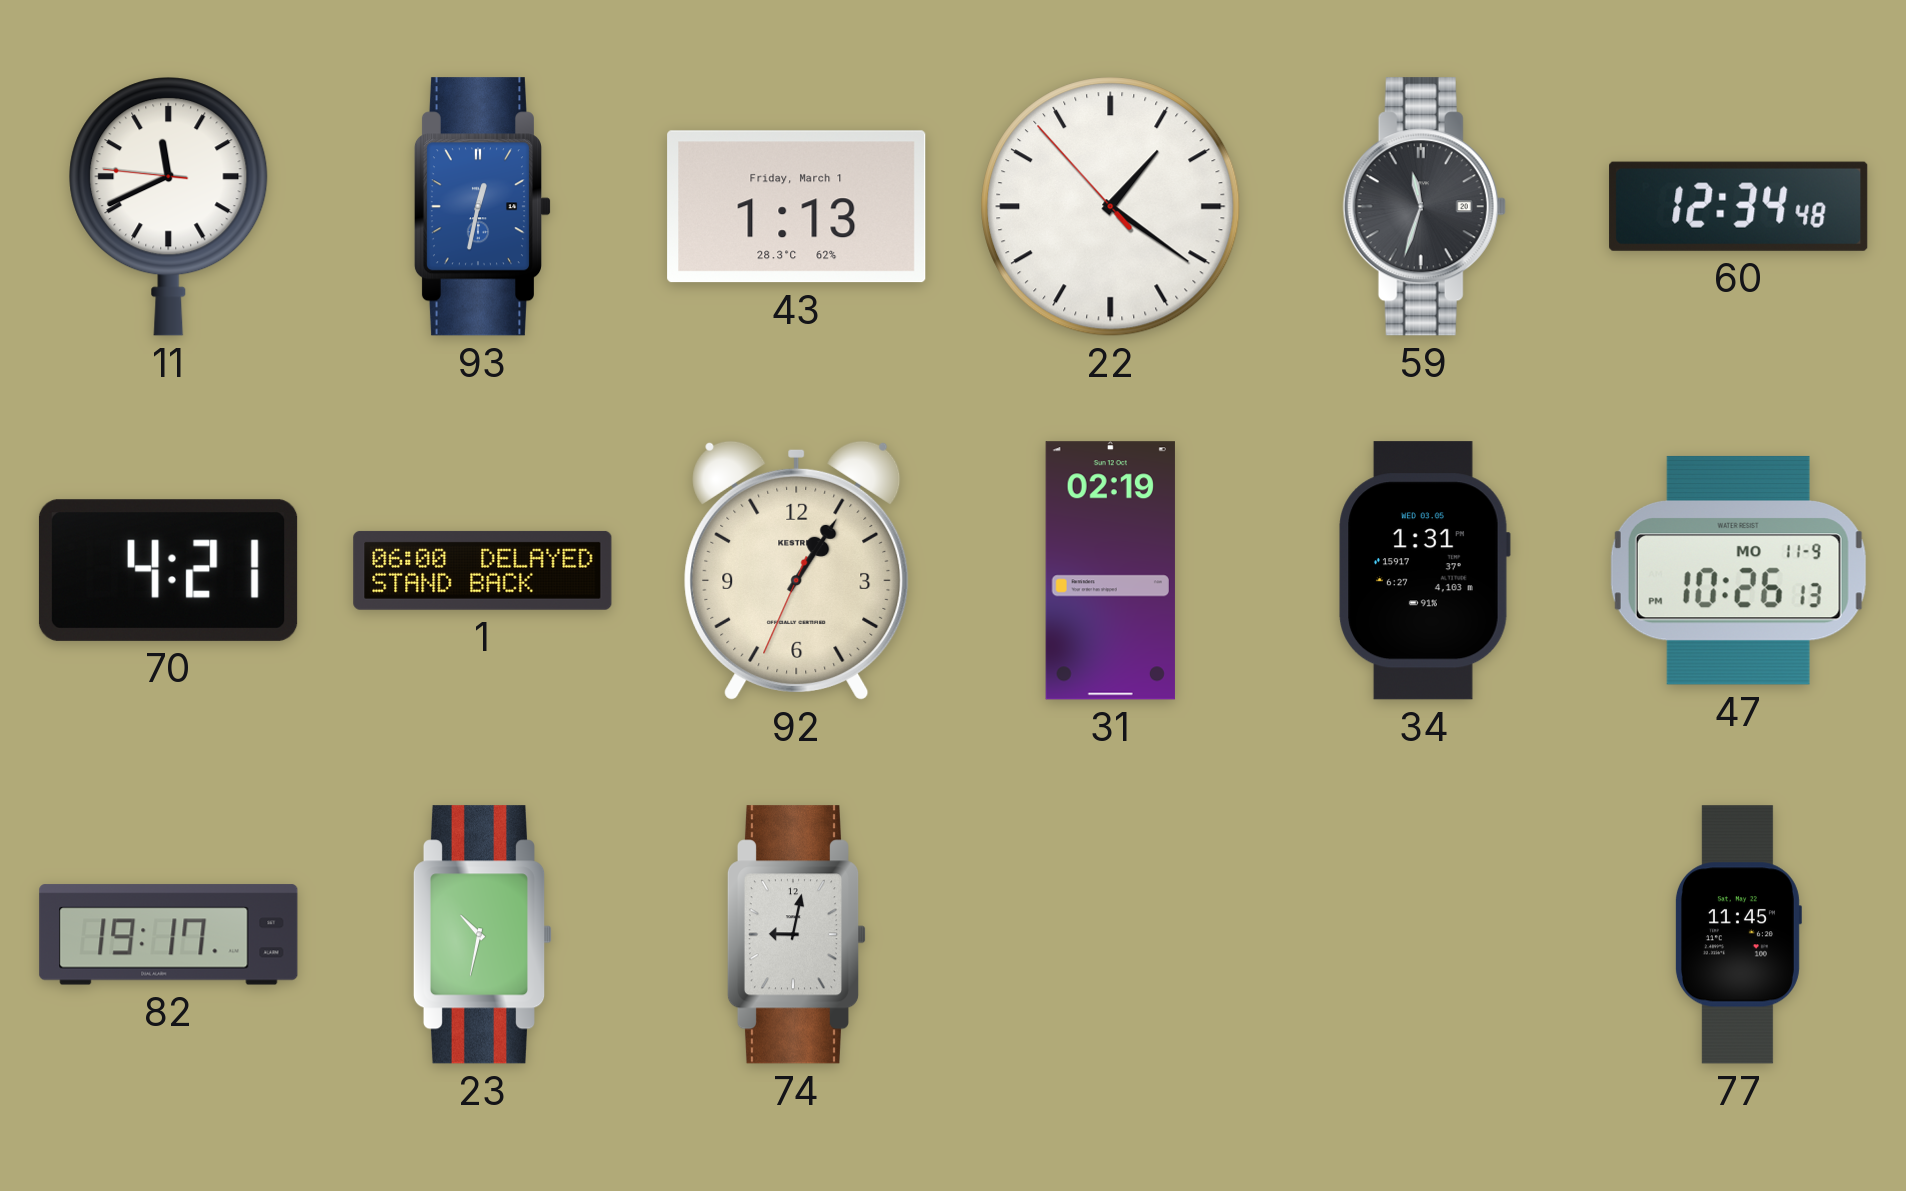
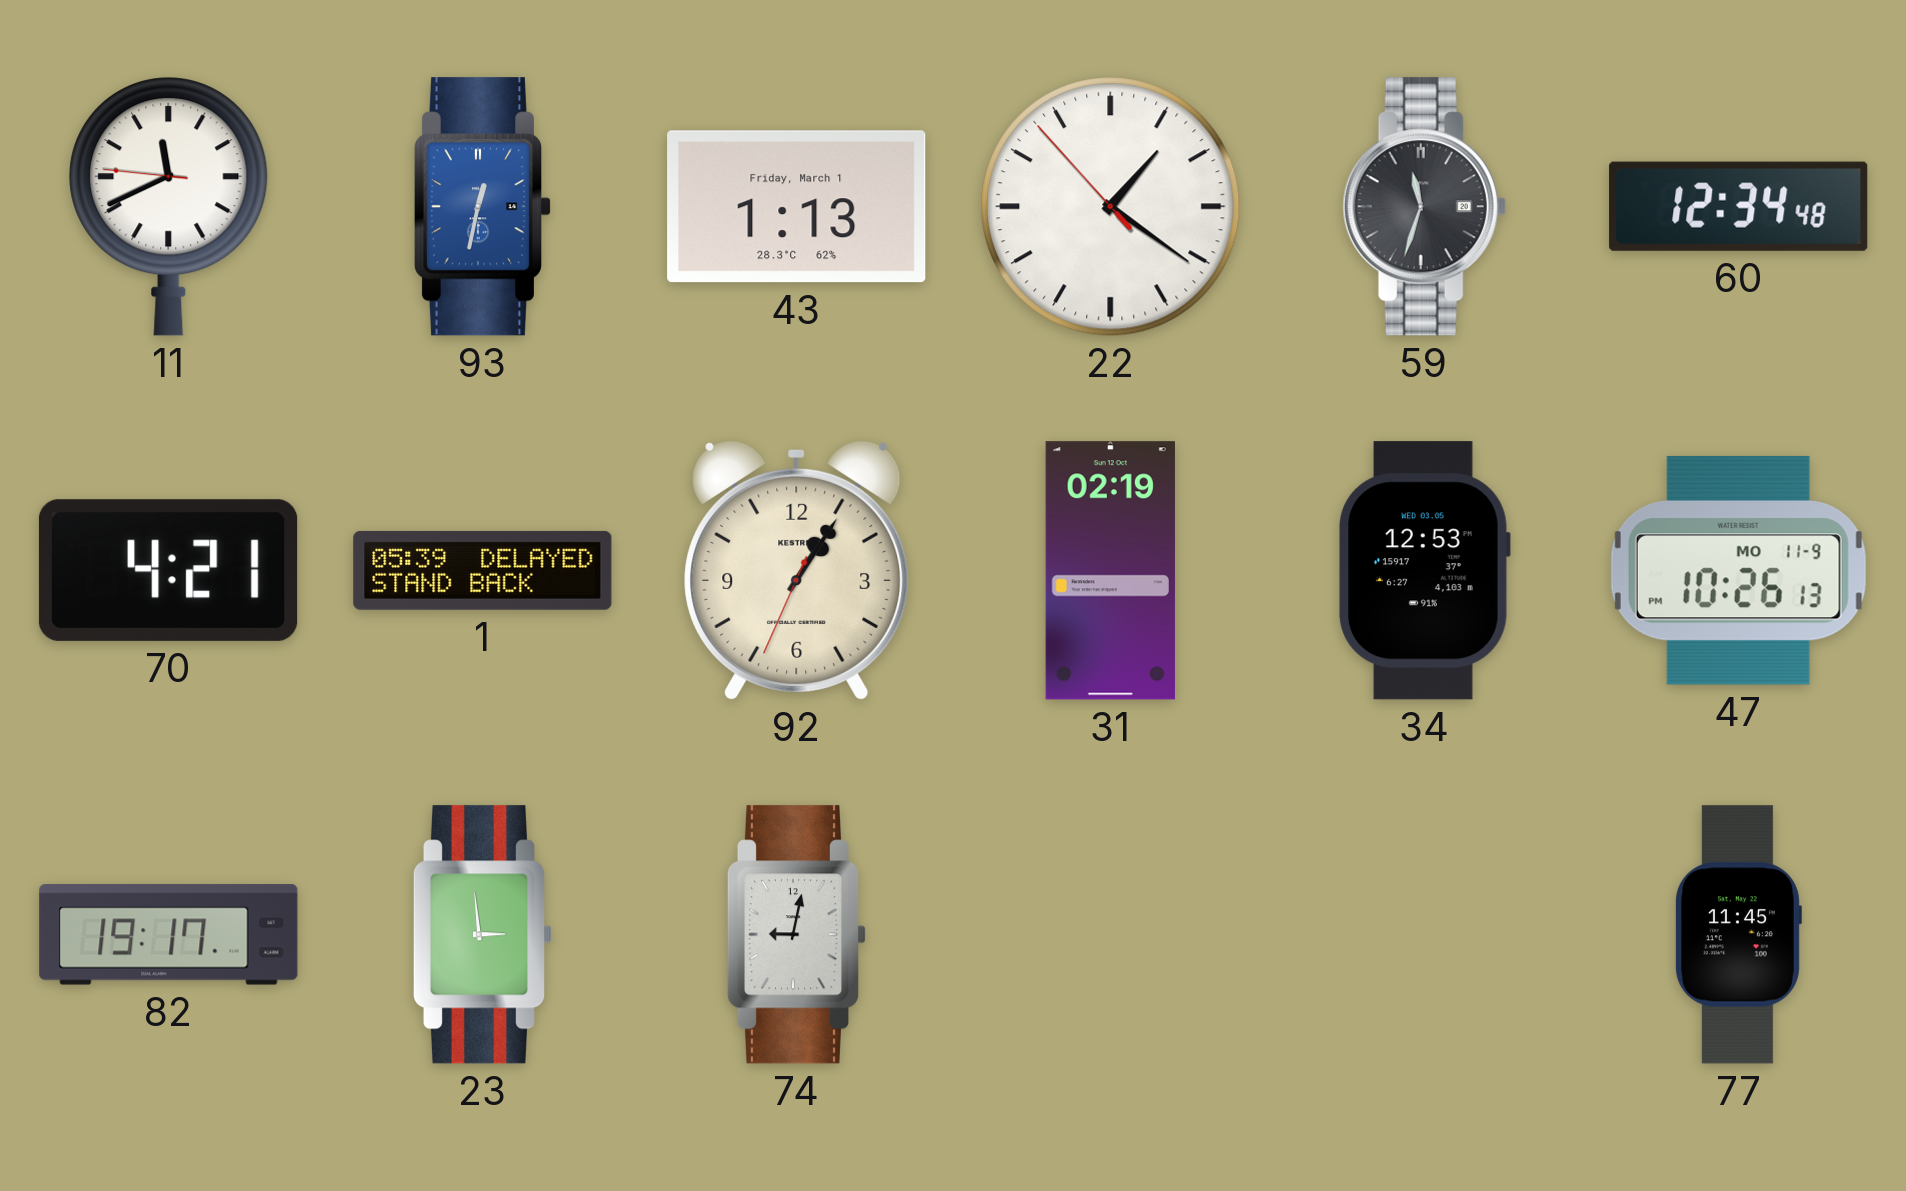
1: 06:00 -> 05:39
34: 1:31 -> 12:53
23: 10:32 -> 2:59
